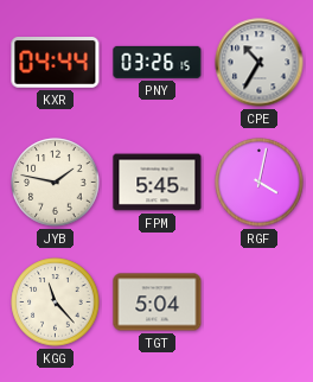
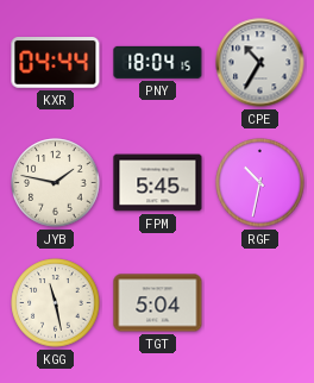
PNY: 03:26 -> 18:04
RGF: 4:02 -> 10:32
KGG: 11:23 -> 11:28
